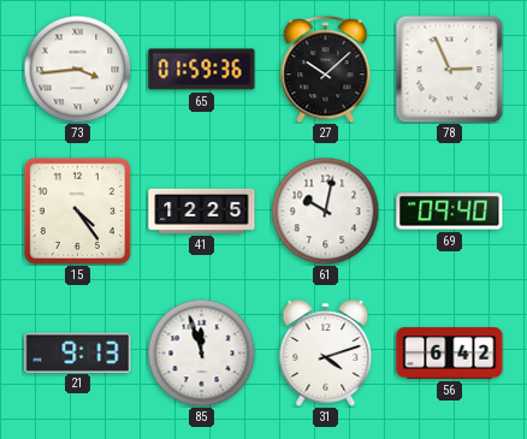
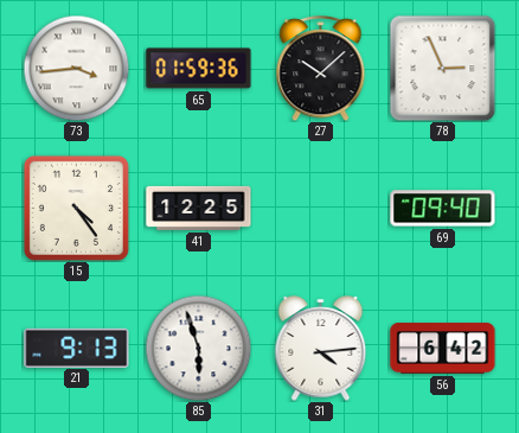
61: 10:02 -> none
85: 11:57 -> 5:57
31: 4:12 -> 4:14
